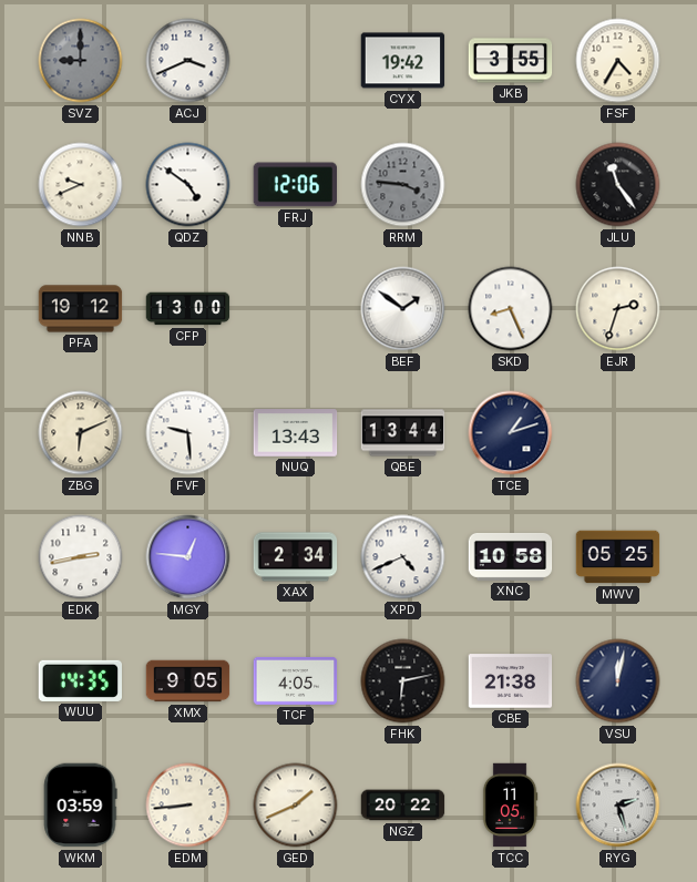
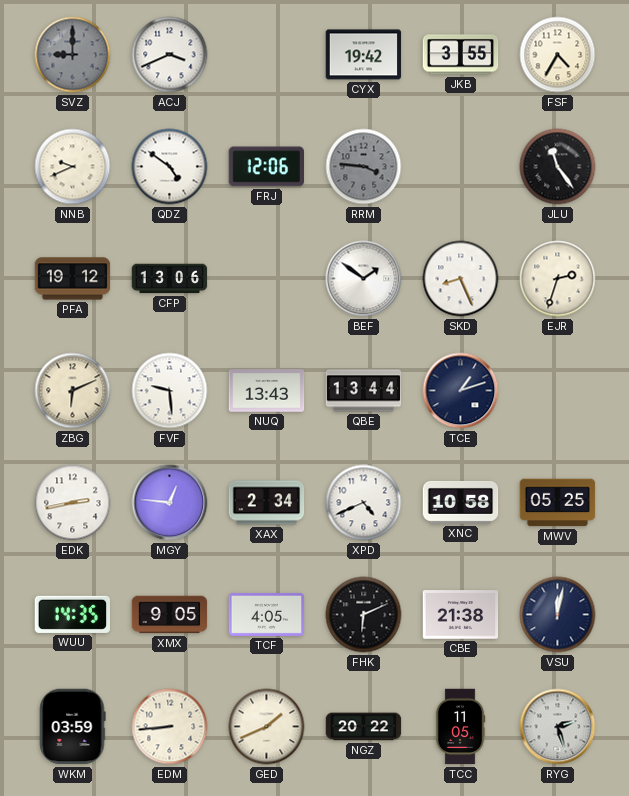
CFP: 13:00 -> 13:06
FHK: 6:13 -> 6:11
